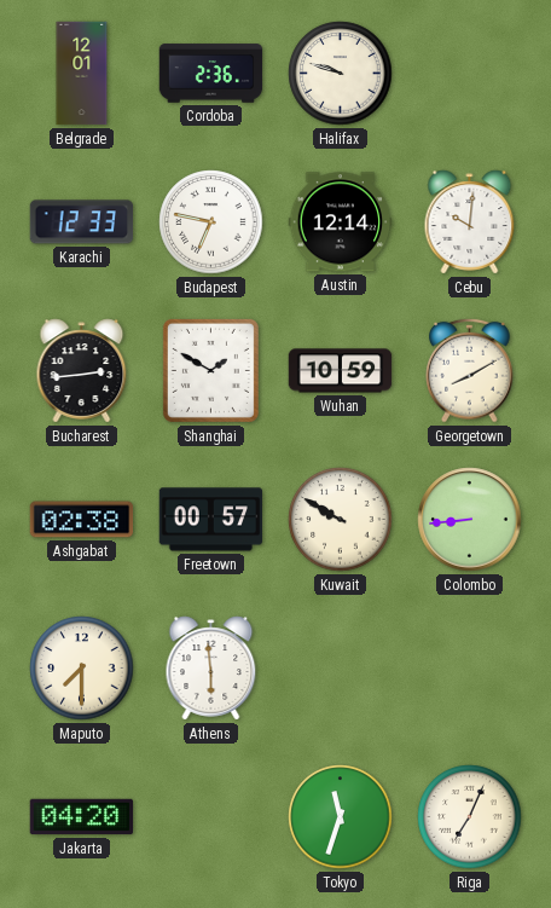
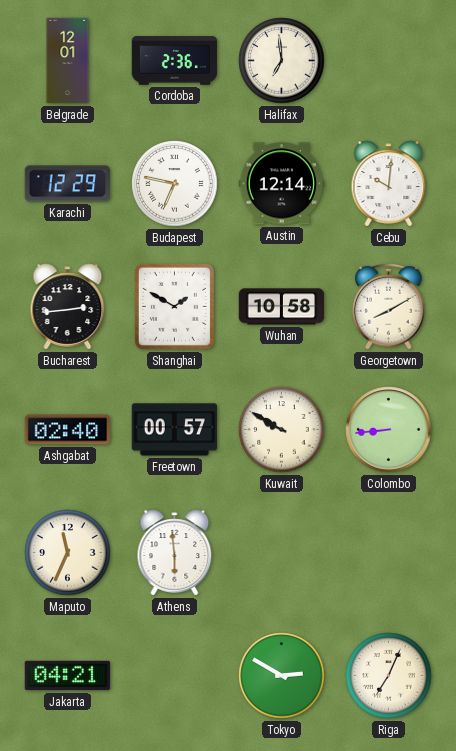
Halifax: 9:48 -> 6:59
Karachi: 12:33 -> 12:29
Wuhan: 10:59 -> 10:58
Ashgabat: 02:38 -> 02:40
Maputo: 7:30 -> 11:34
Jakarta: 04:20 -> 04:21
Tokyo: 11:33 -> 2:50
